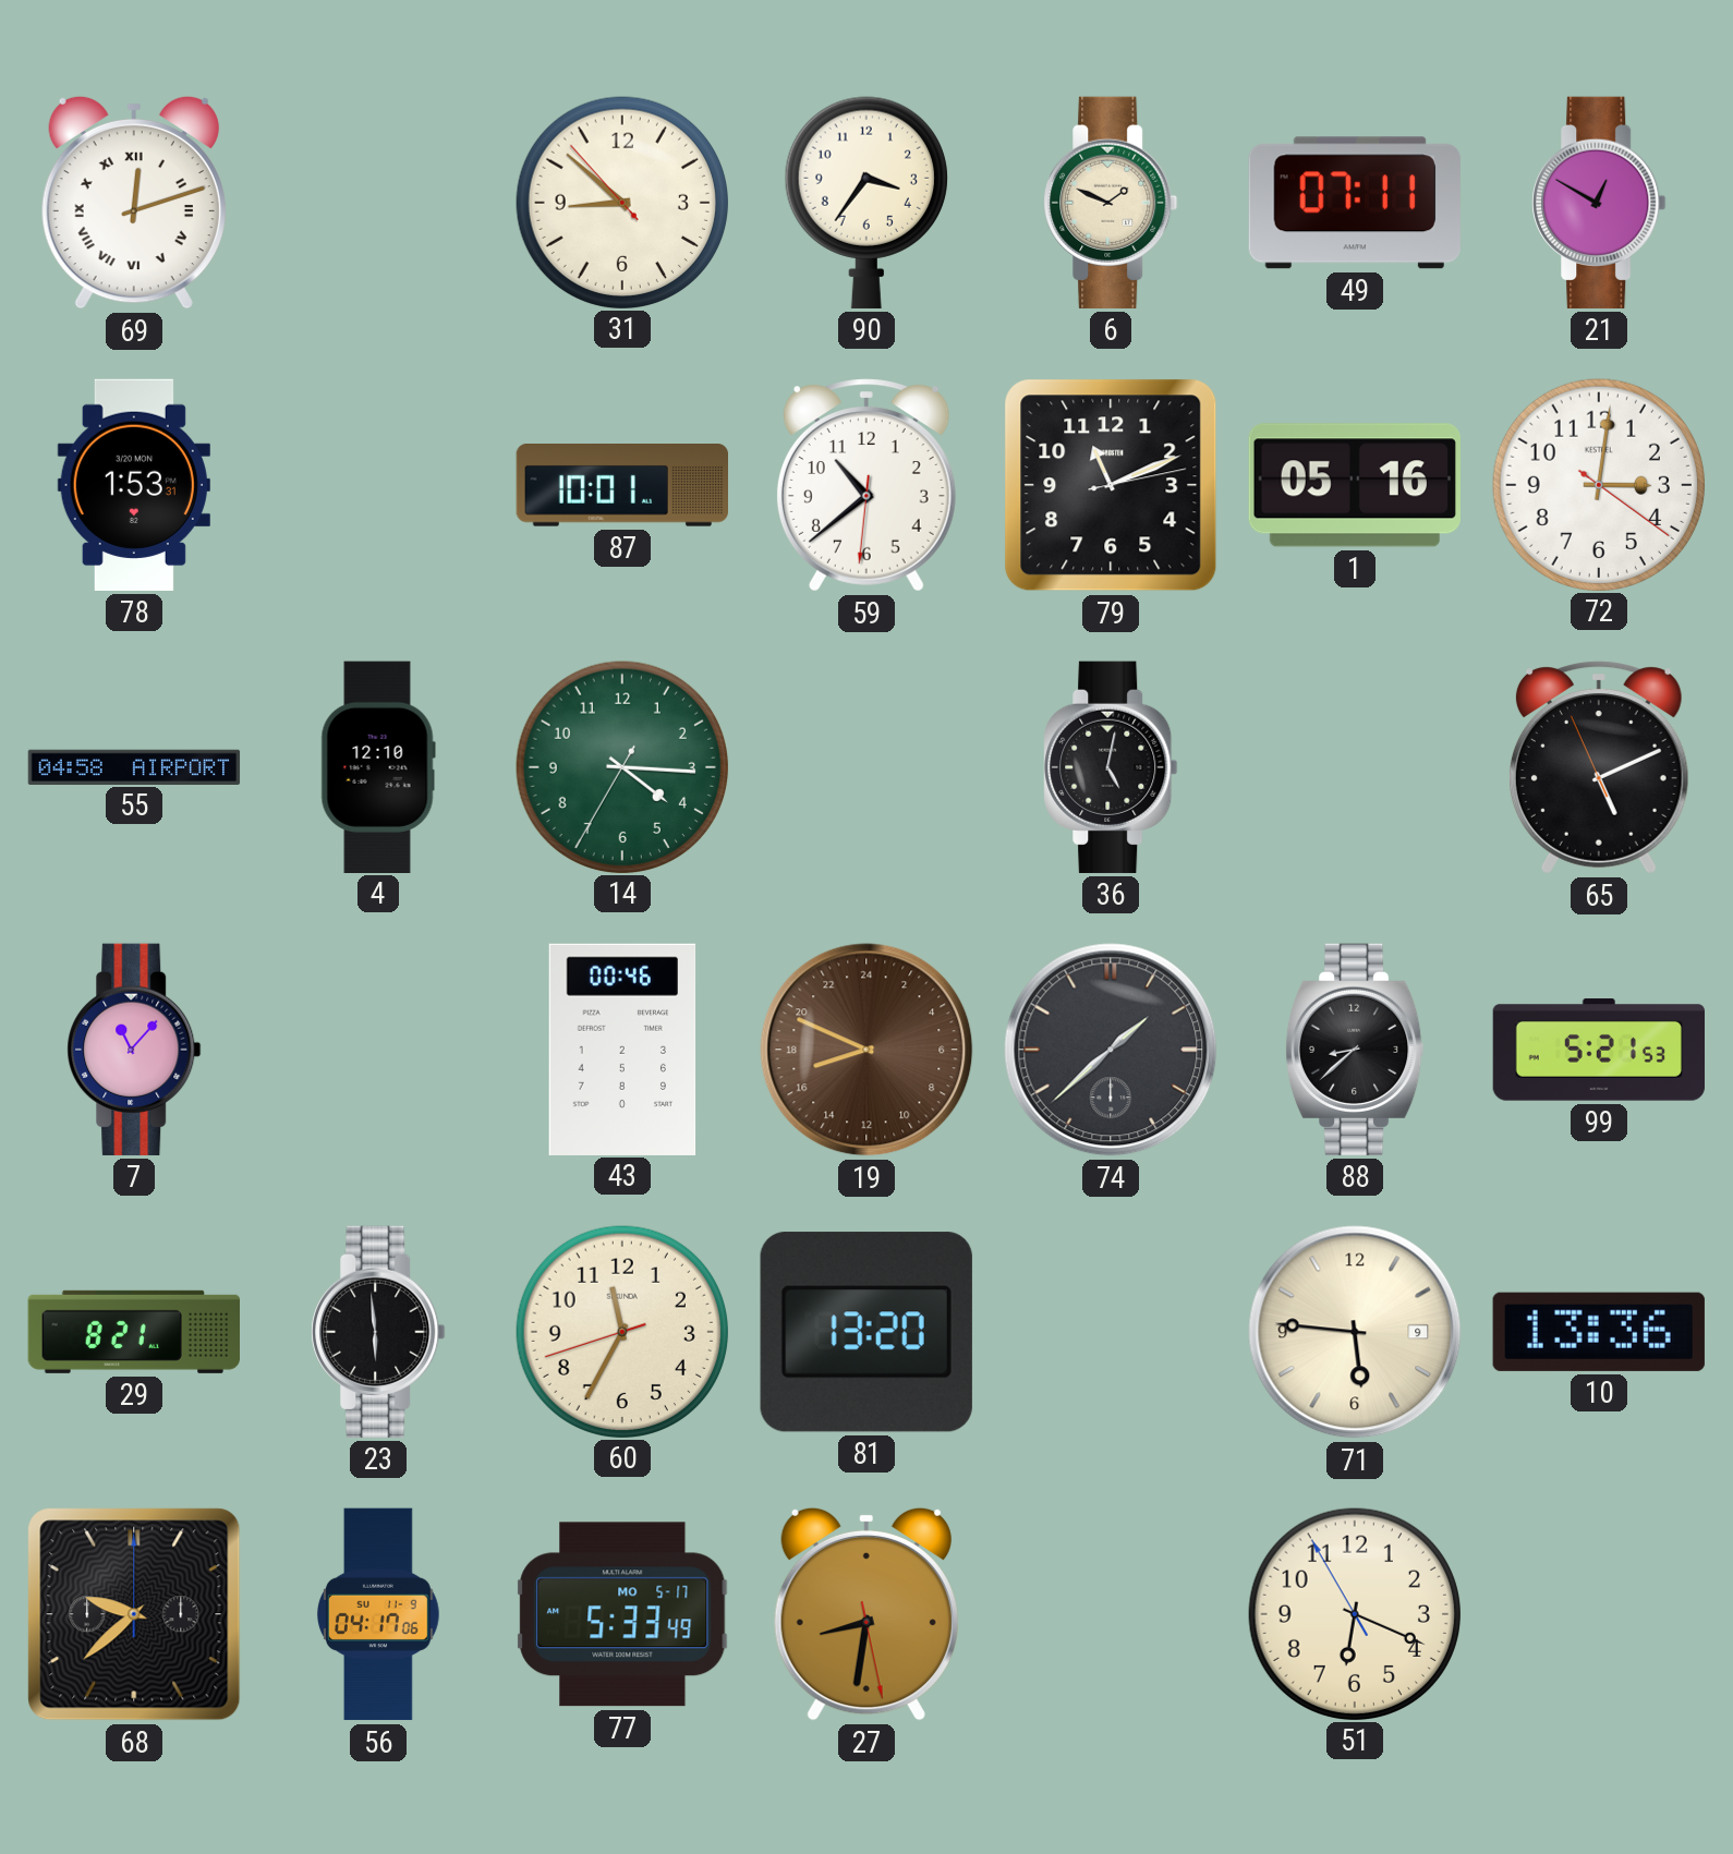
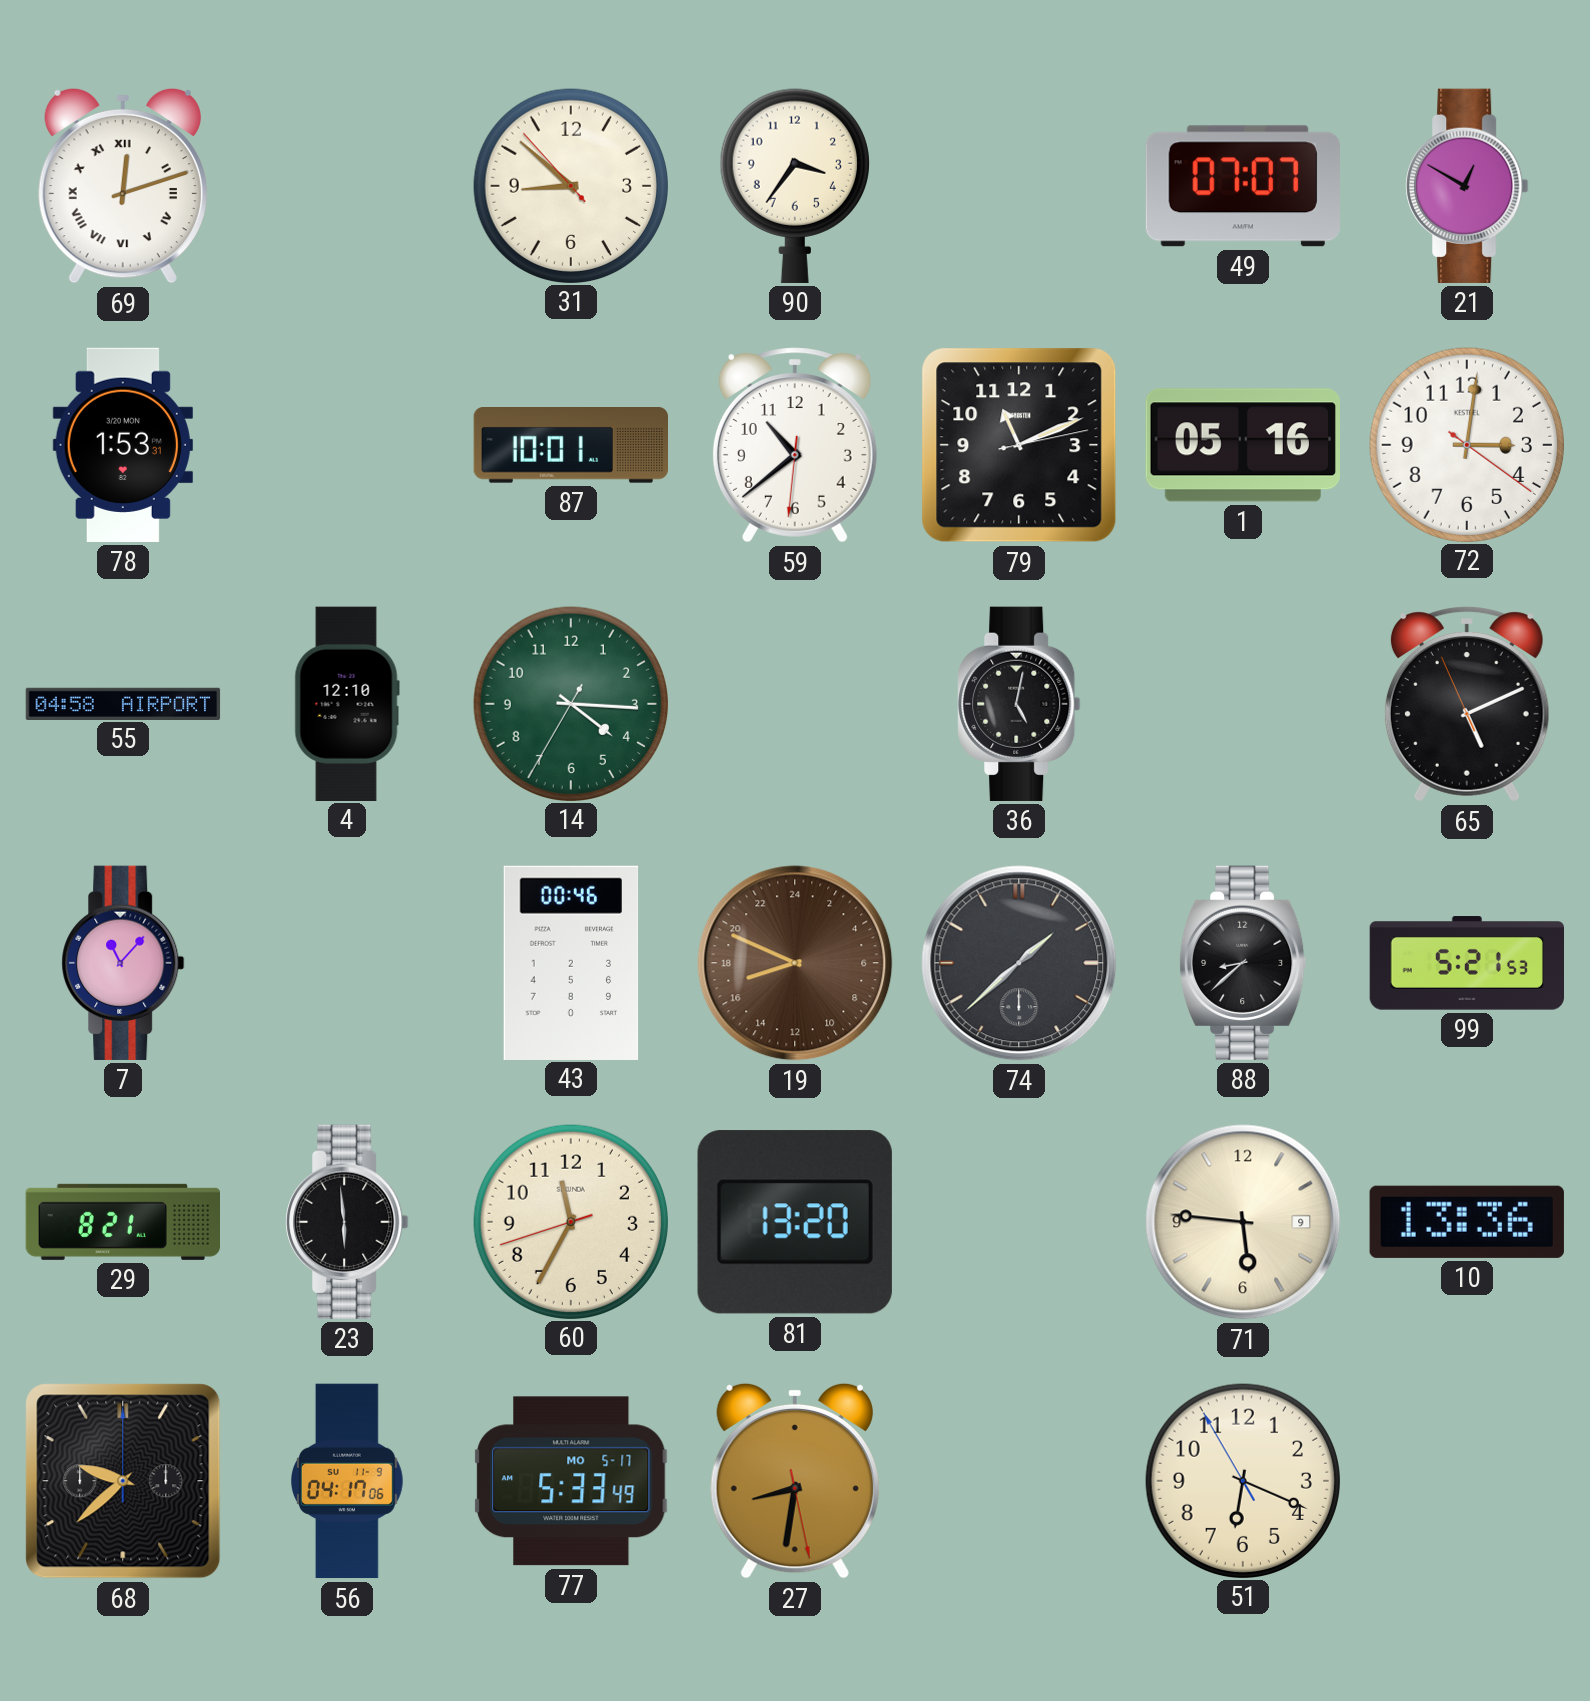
6: 1:49 -> none
49: 07:11 -> 07:07
